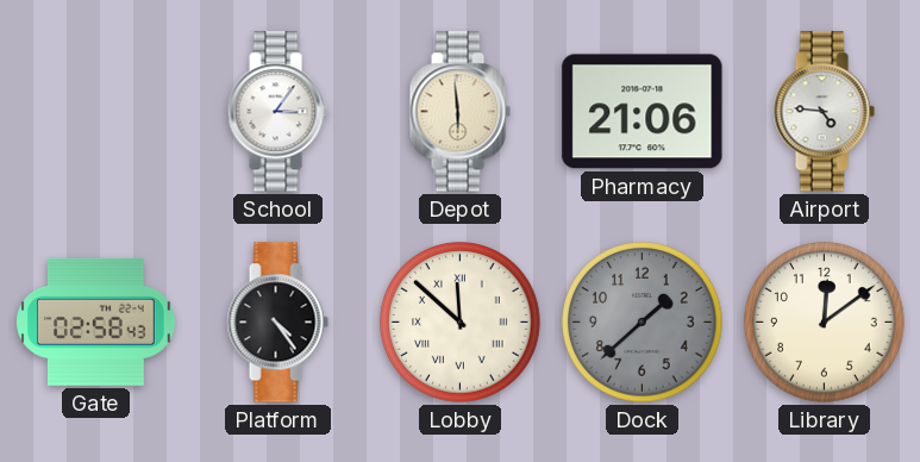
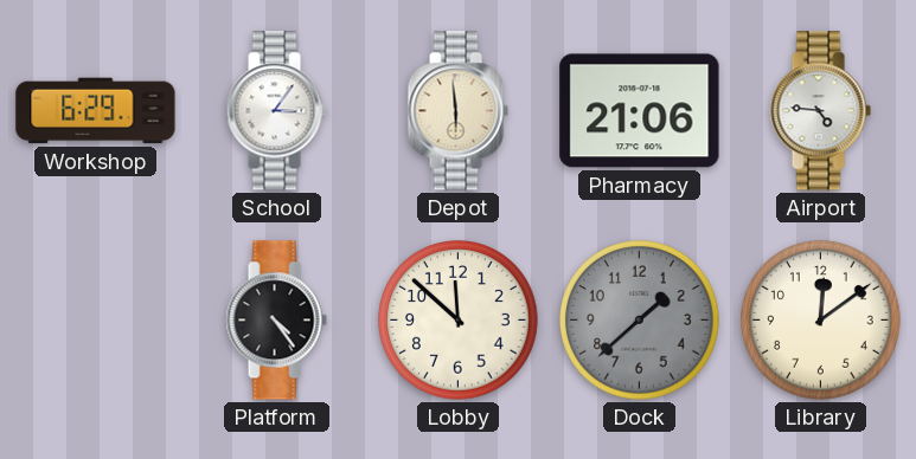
Workshop: none -> 6:29
Gate: 02:58 -> none
Lobby numerals: Roman -> Arabic
